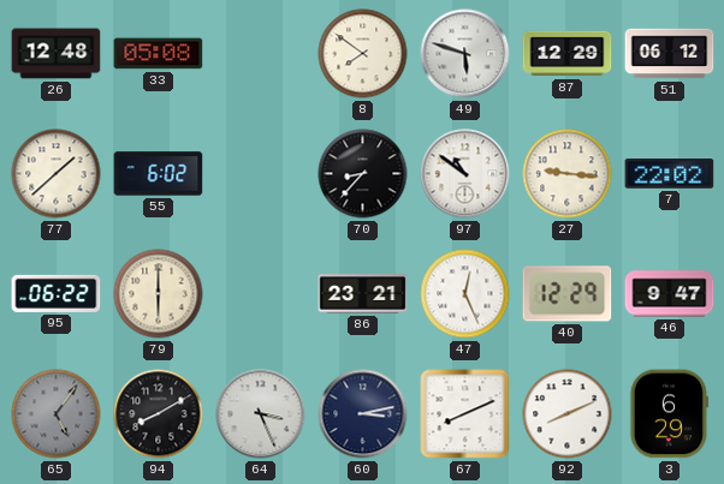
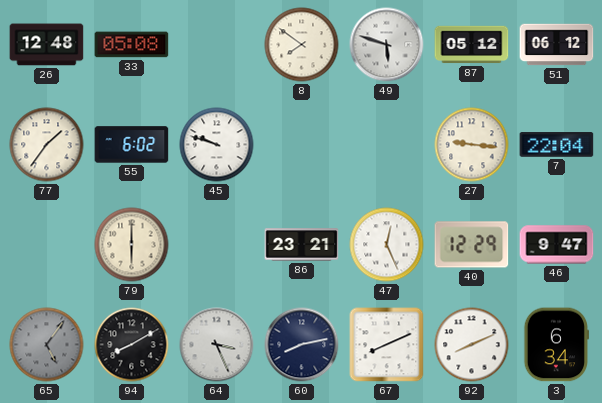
87: 12:29 -> 05:12
77: 1:38 -> 1:36
45: none -> 9:48
70: 8:37 -> none
97: 10:51 -> none
7: 22:02 -> 22:04
95: 06:22 -> none
60: 3:13 -> 8:13
3: 6:29 -> 6:34
